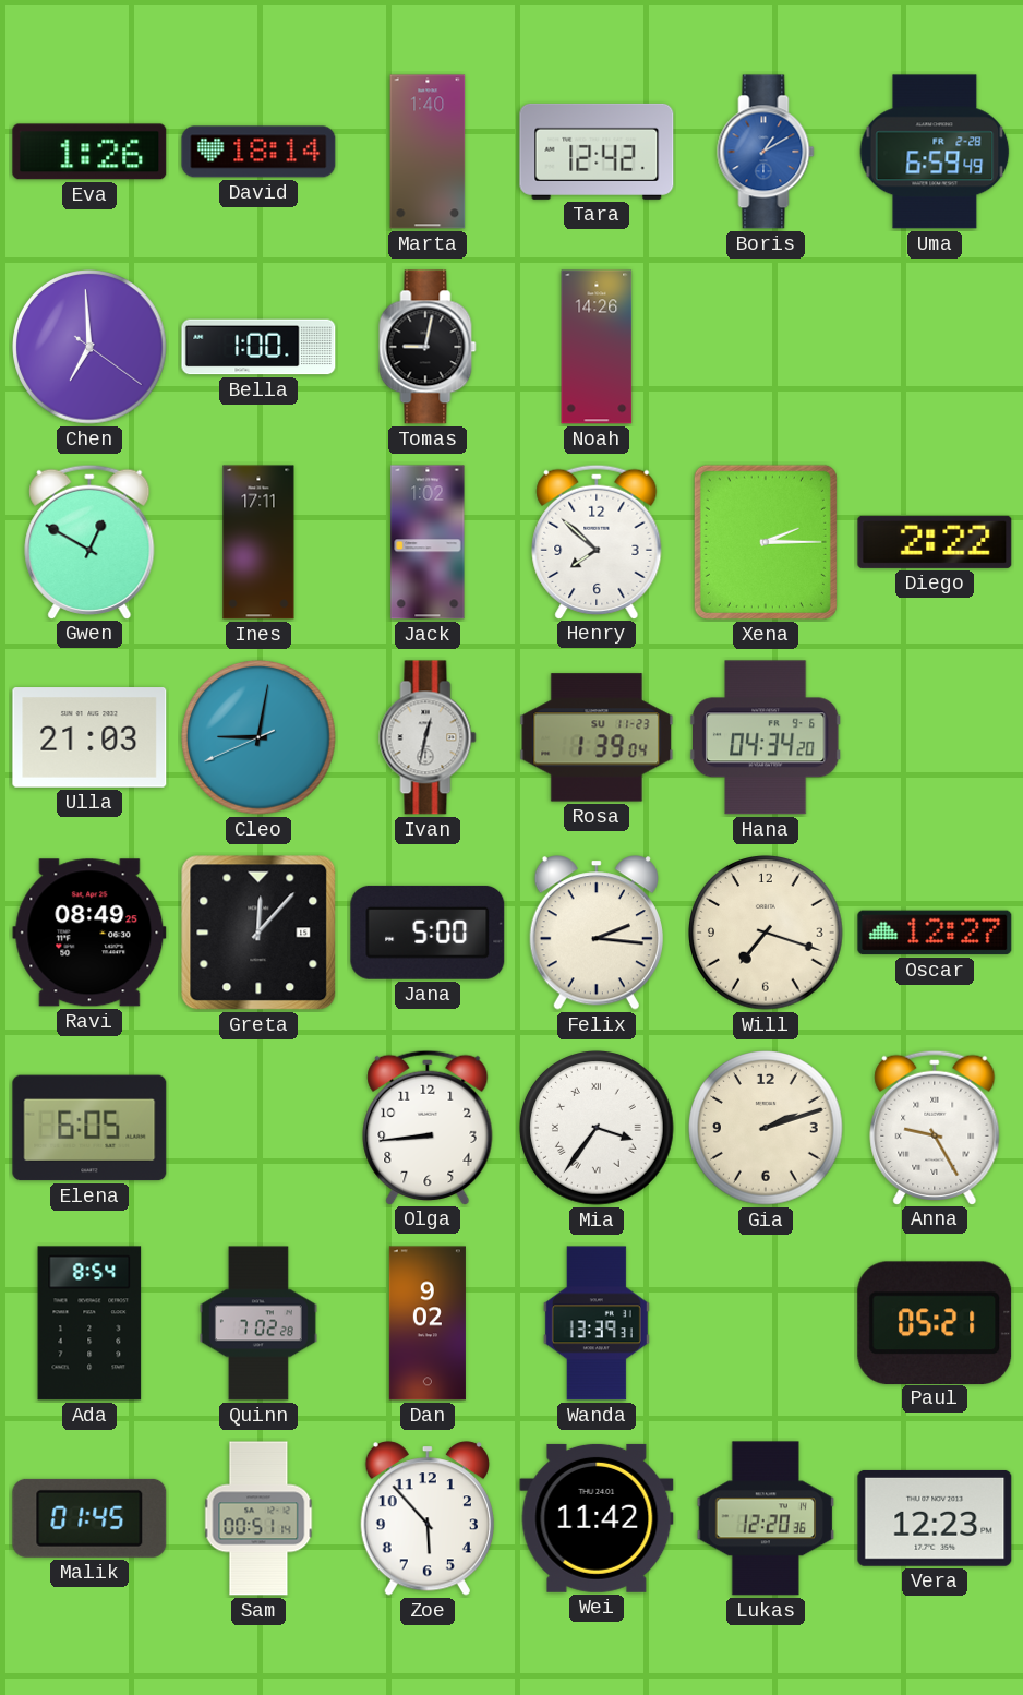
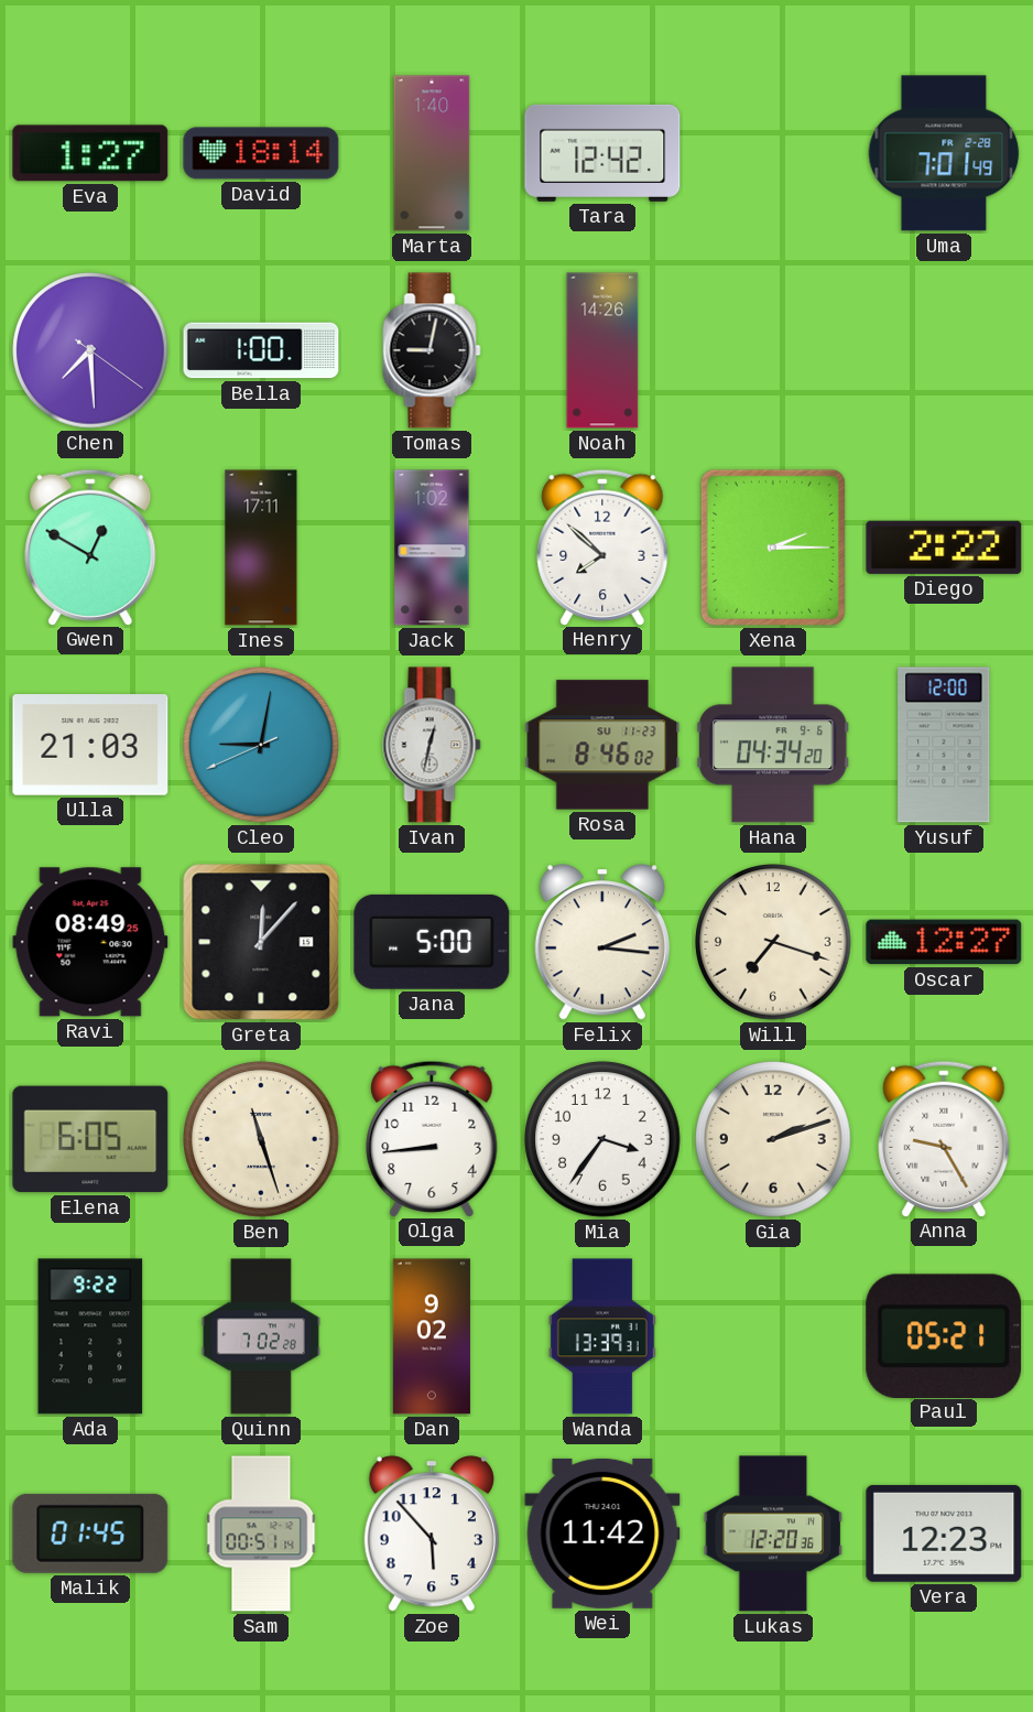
Eva: 1:26 -> 1:27
Boris: 1:10 -> none
Uma: 6:59 -> 7:01
Chen: 6:59 -> 7:29
Rosa: 1:39 -> 8:46
Yusuf: none -> 12:00
Ben: none -> 11:27
Mia numerals: Roman -> Arabic
Ada: 8:54 -> 9:22
